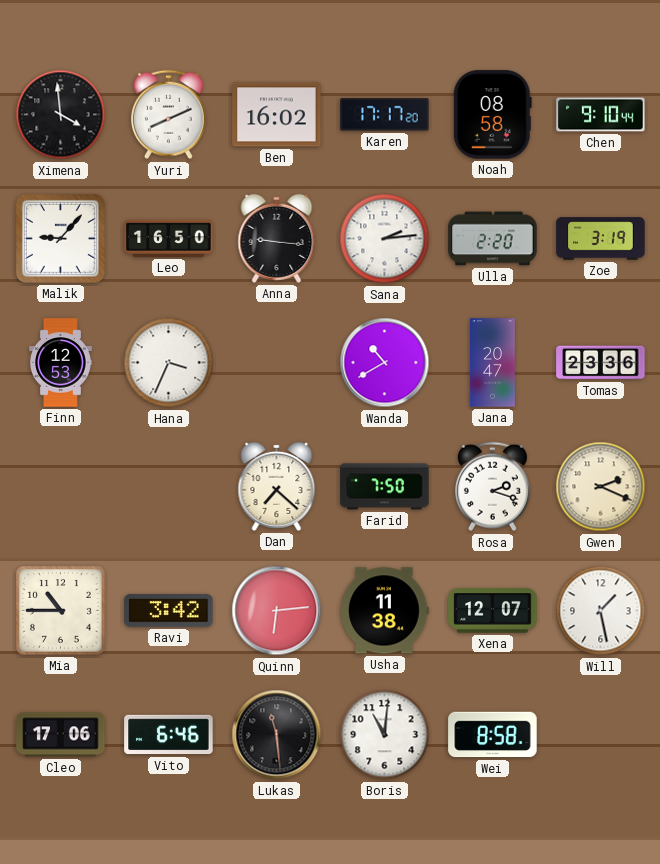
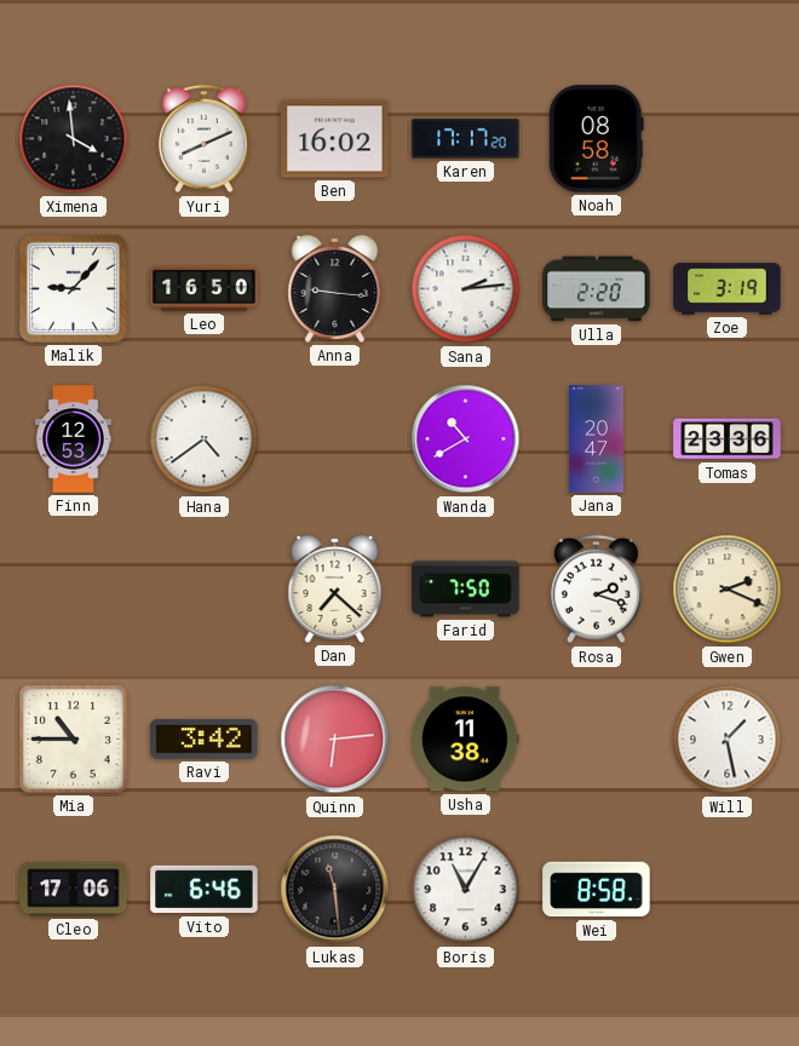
Chen: 9:10 -> none
Hana: 3:34 -> 4:39
Xena: 12:07 -> none
Boris: 11:01 -> 11:05
